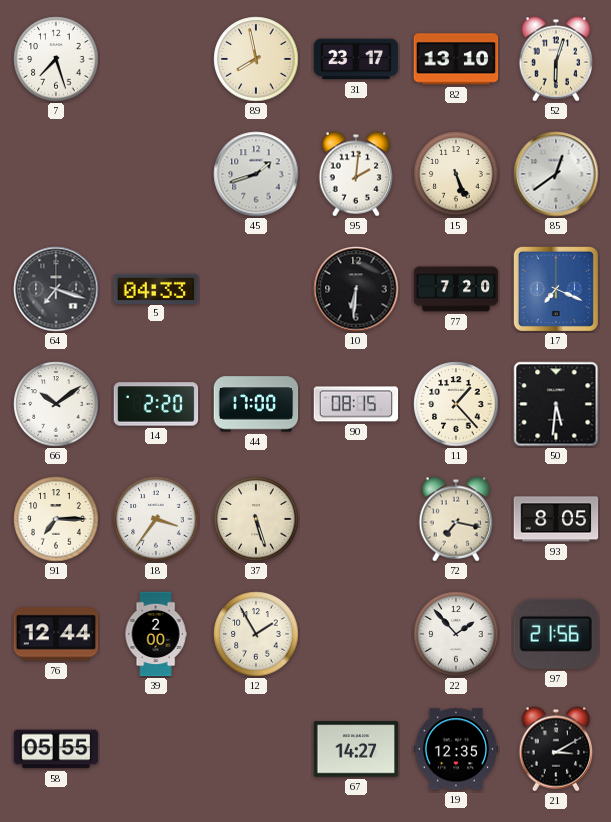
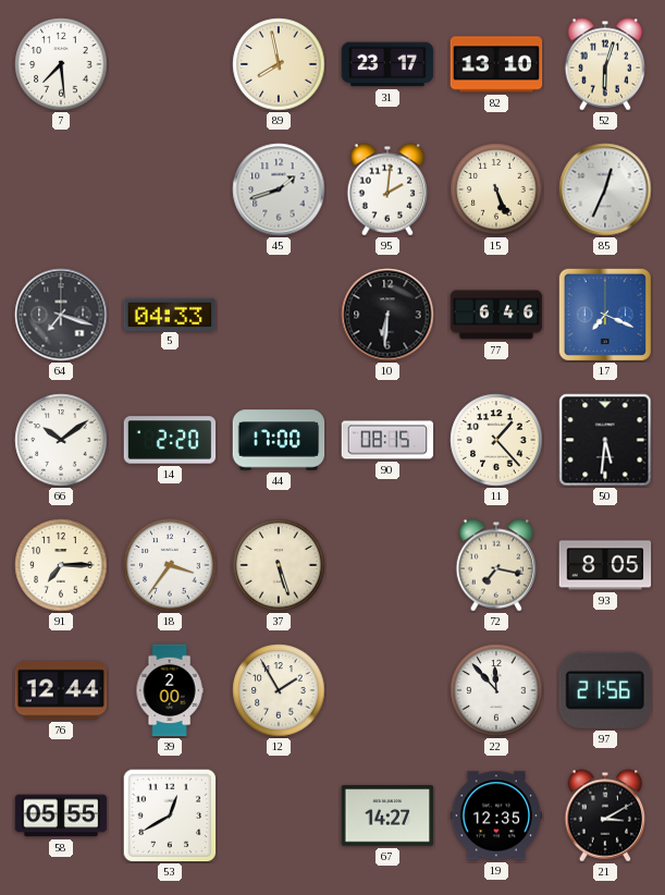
7: 7:27 -> 7:29
85: 12:39 -> 12:34
77: 7:20 -> 6:46
22: 1:53 -> 11:53
53: none -> 12:40
